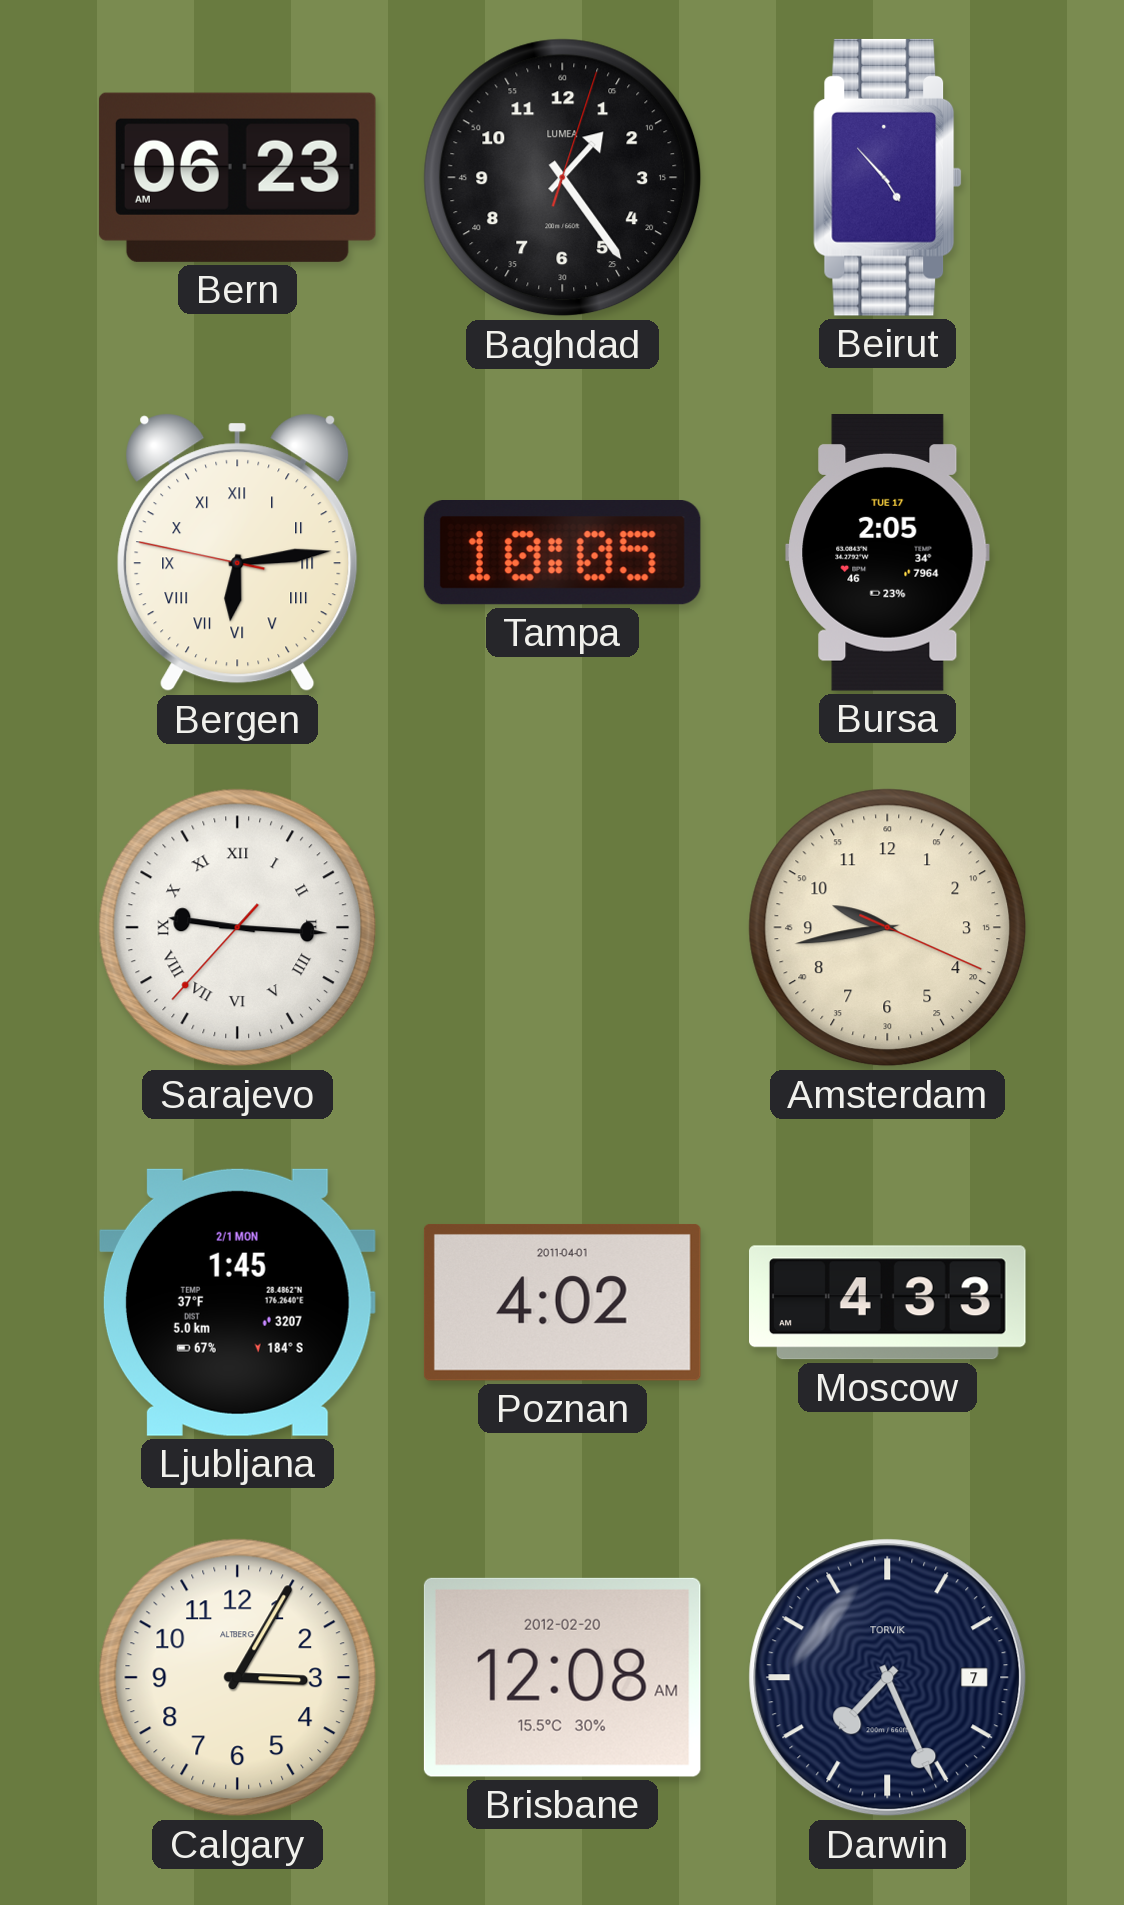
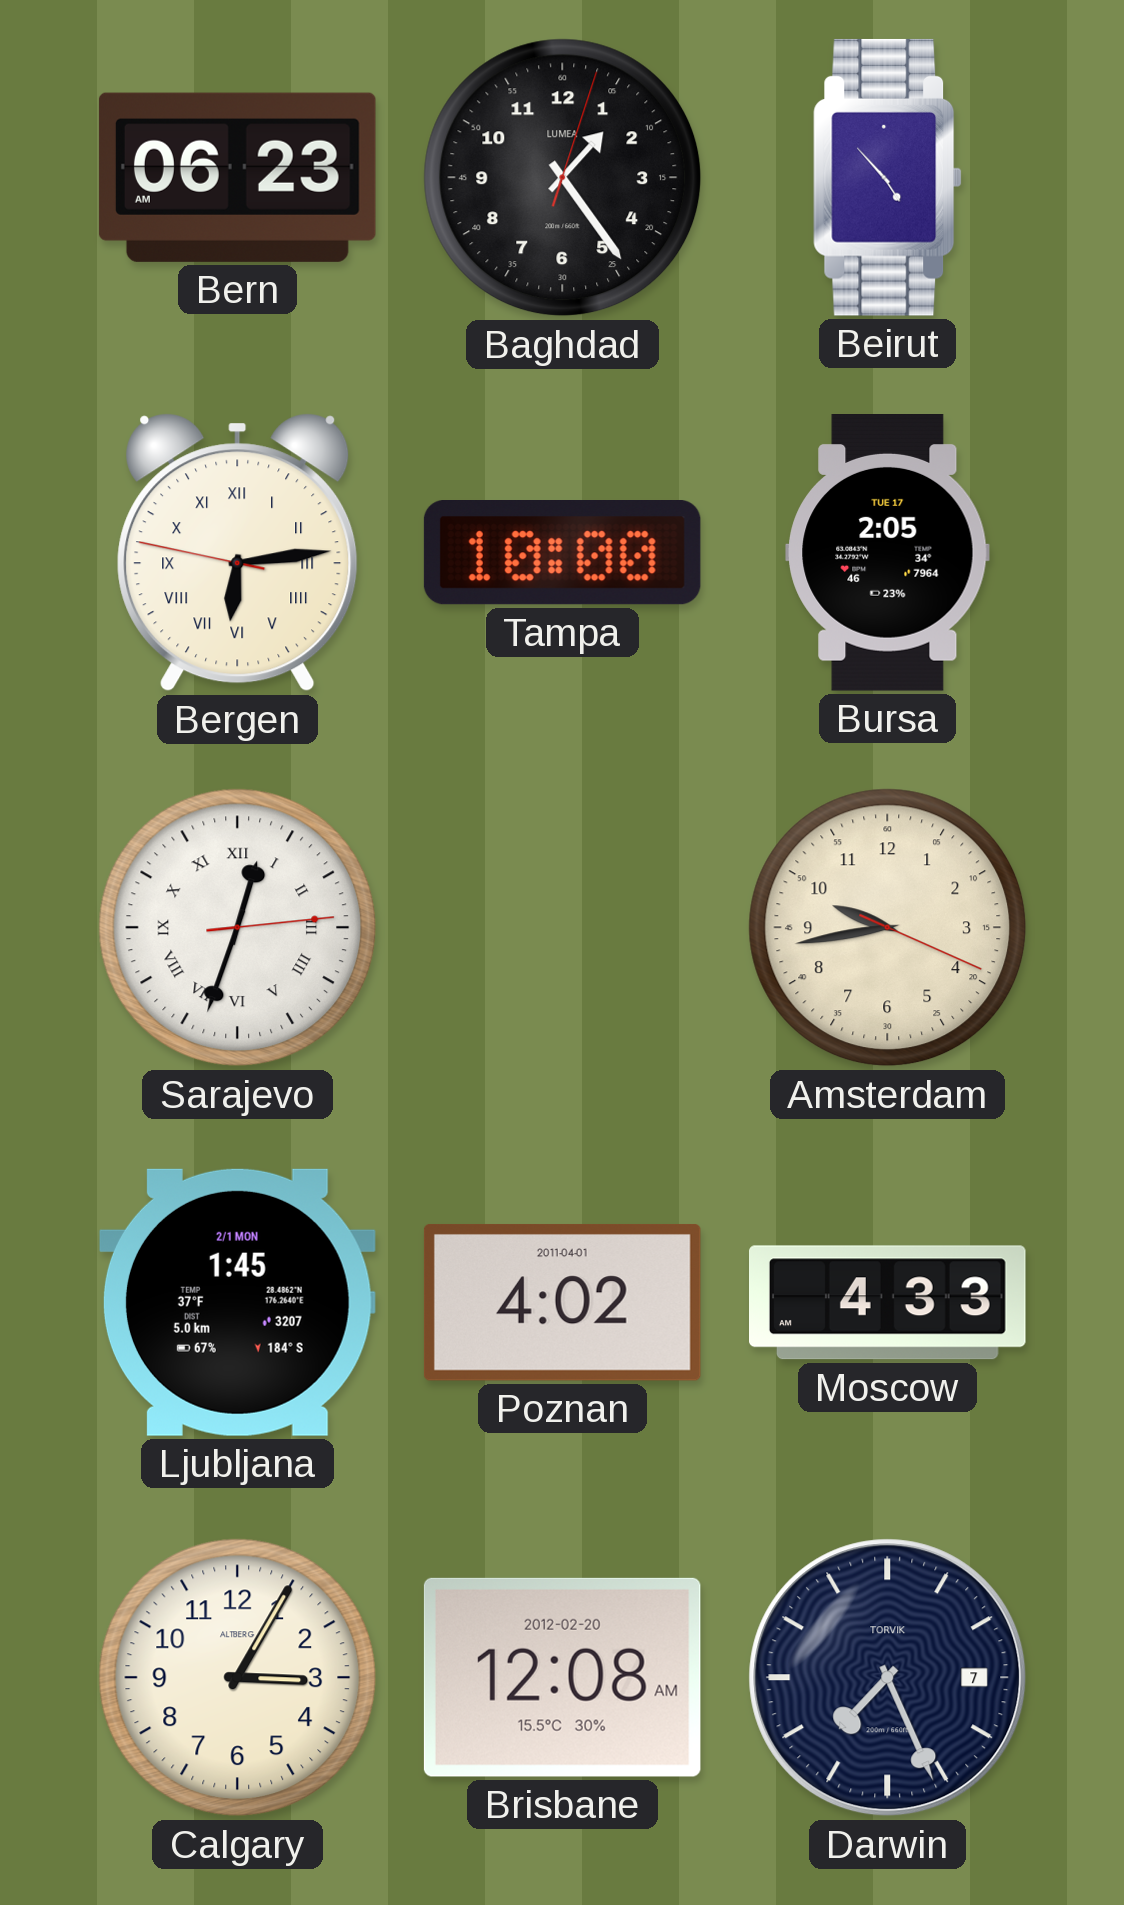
Tampa: 10:05 -> 10:00
Sarajevo: 9:15 -> 12:33
